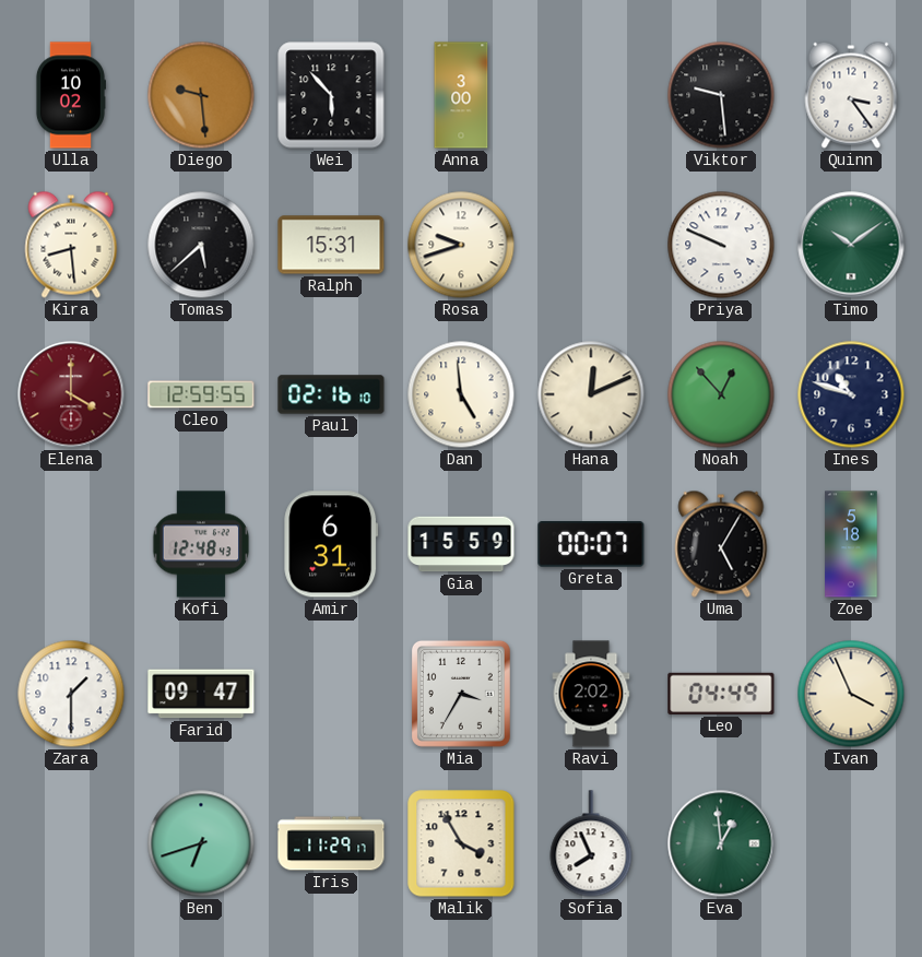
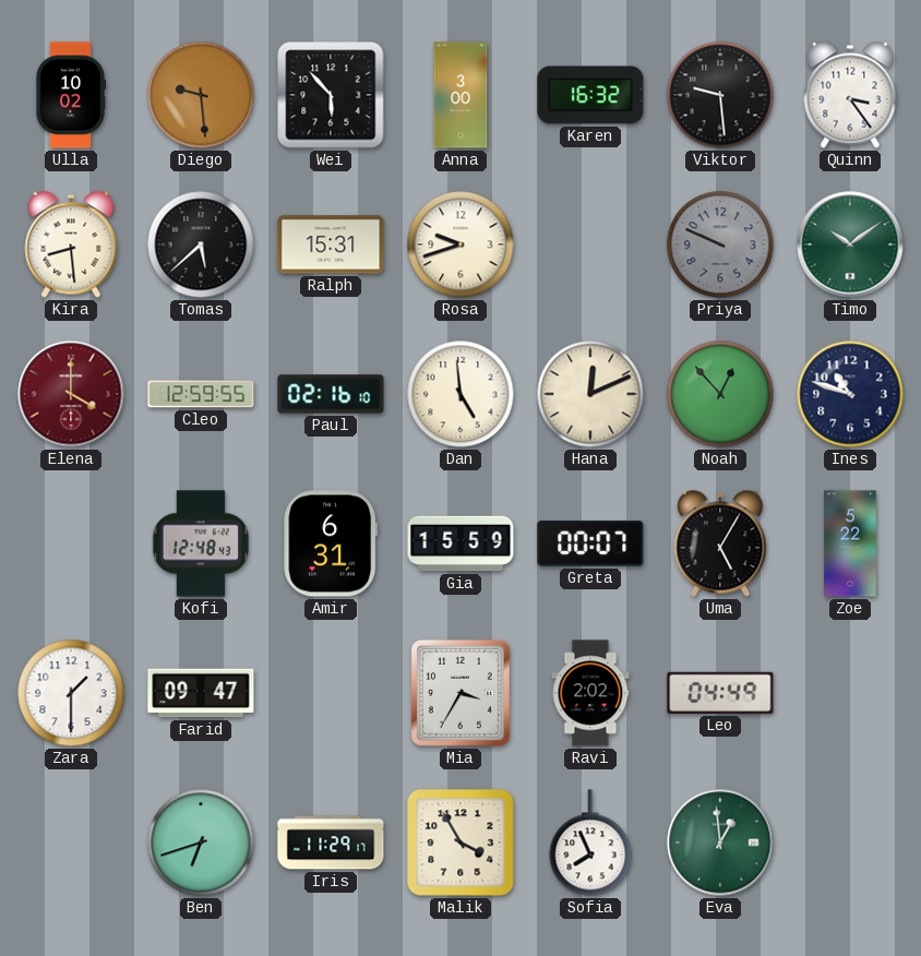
Karen: none -> 16:32
Priya dial: white -> grey
Zoe: 5:18 -> 5:22
Ivan: 3:56 -> none
